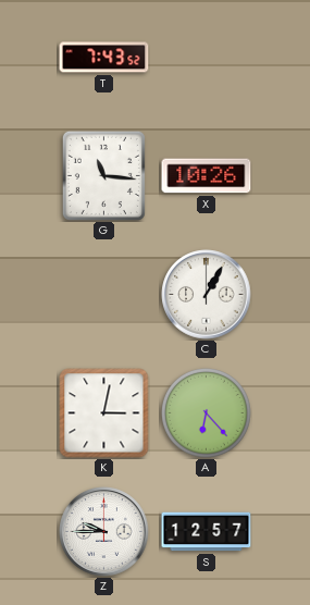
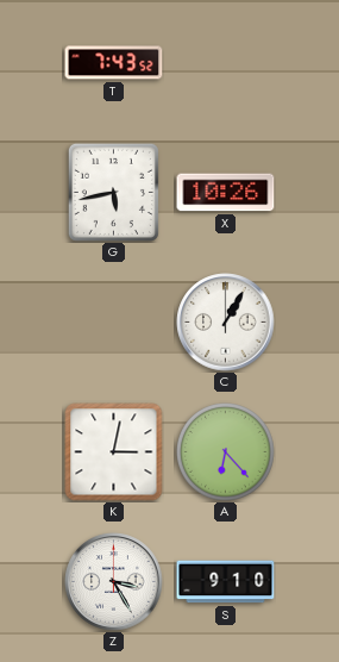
G: 11:16 -> 5:43
Z: 9:45 -> 3:25
S: 12:57 -> 9:10
